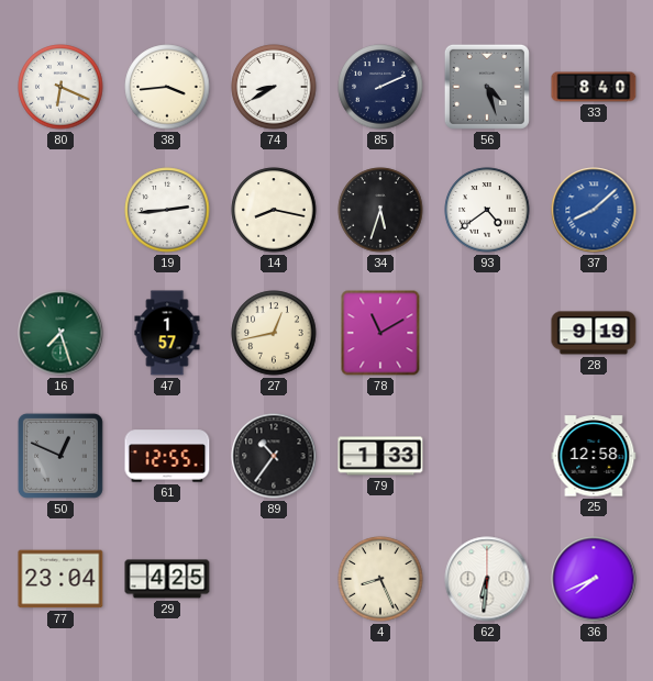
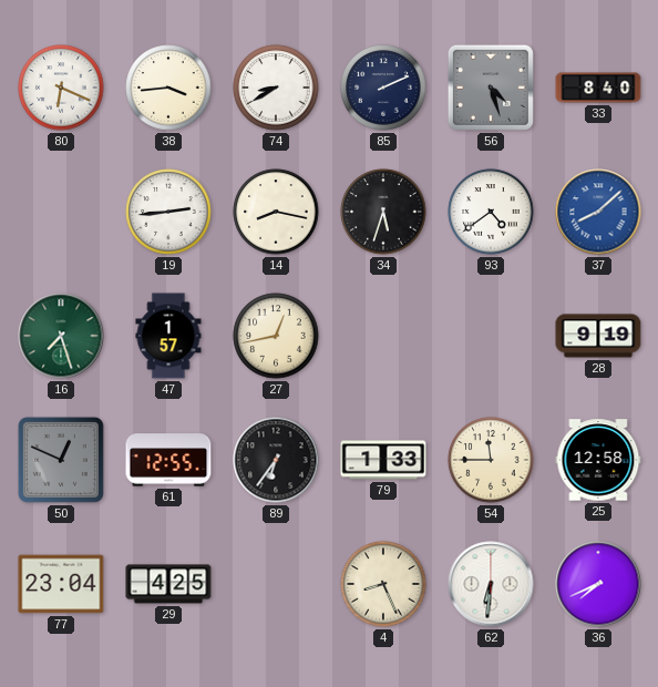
78: 11:10 -> none
89: 10:36 -> 6:36
54: none -> 11:45
